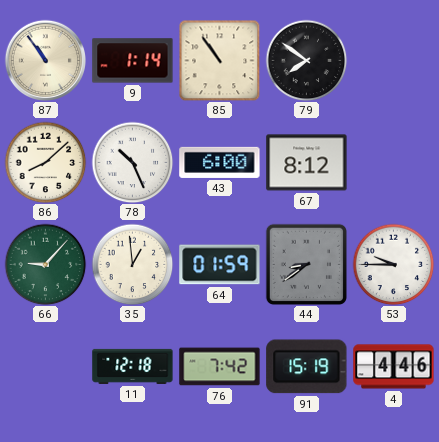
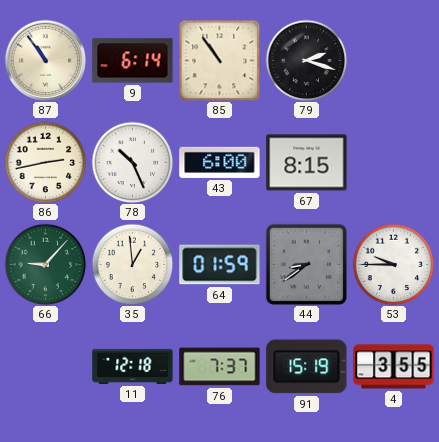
9: 1:14 -> 6:14
79: 7:51 -> 2:18
86: 8:08 -> 2:43
67: 8:12 -> 8:15
76: 7:42 -> 7:37
4: 4:46 -> 3:55
